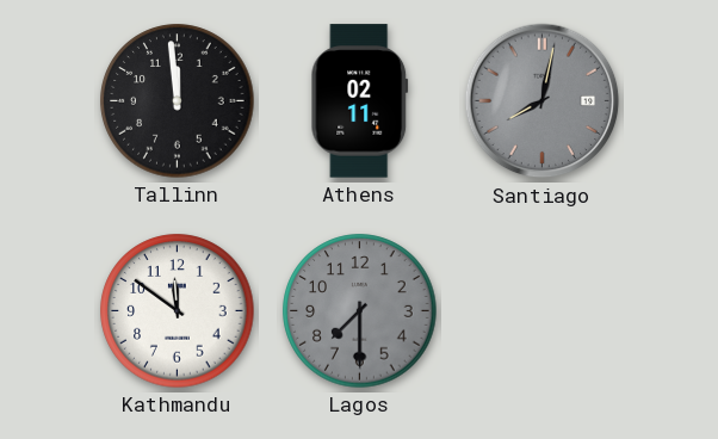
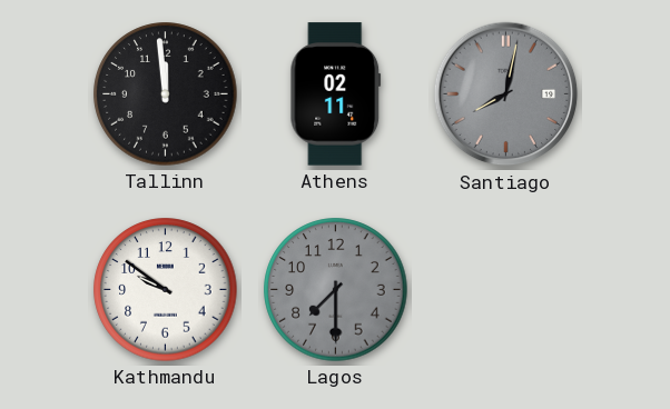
Kathmandu: 11:51 -> 9:51
